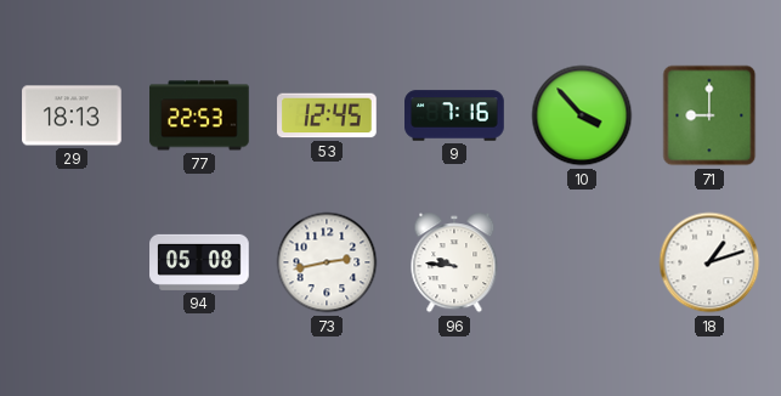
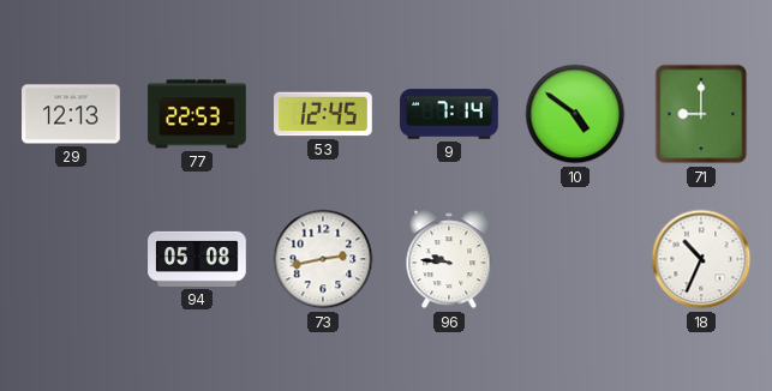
29: 18:13 -> 12:13
9: 7:16 -> 7:14
10: 3:53 -> 4:51
18: 1:12 -> 10:34
